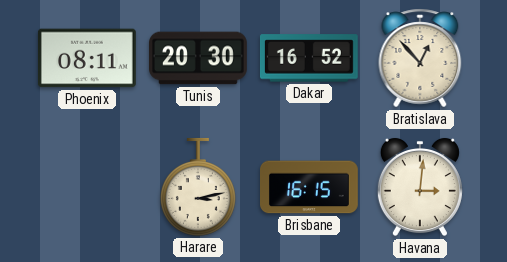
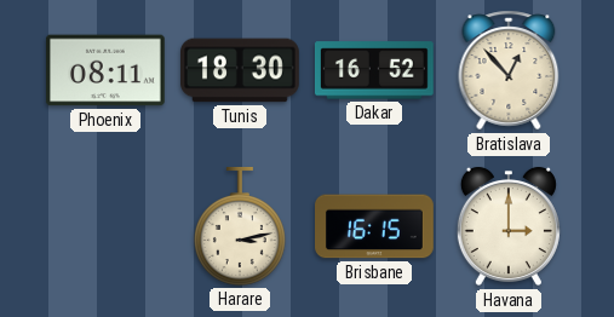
Tunis: 20:30 -> 18:30
Havana: 3:01 -> 3:00
